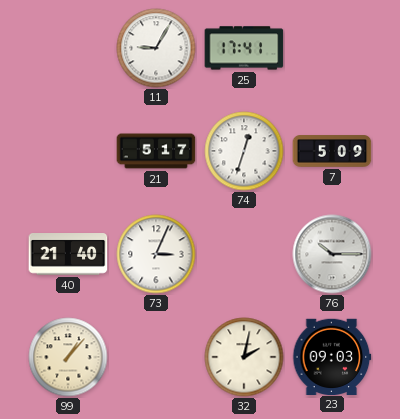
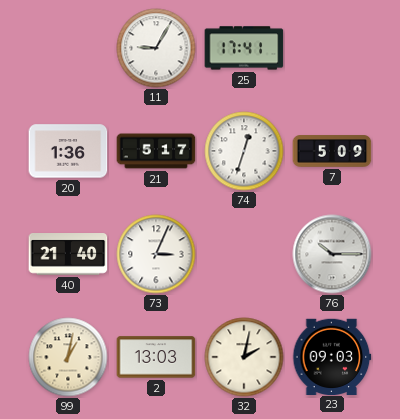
20: none -> 1:36
99: 1:07 -> 1:02
2: none -> 13:03
